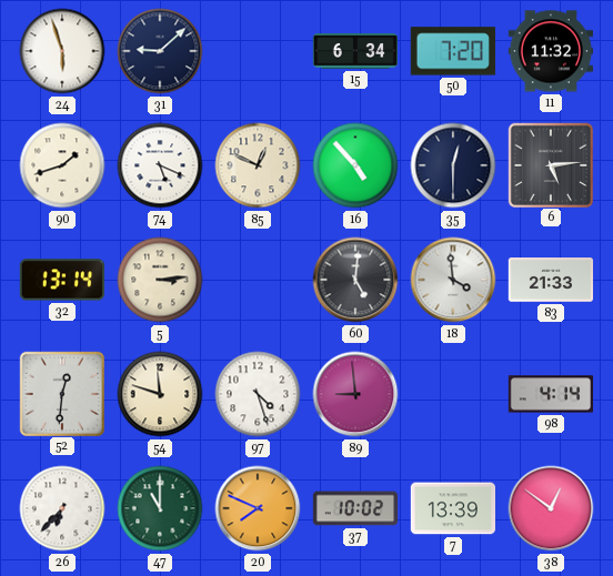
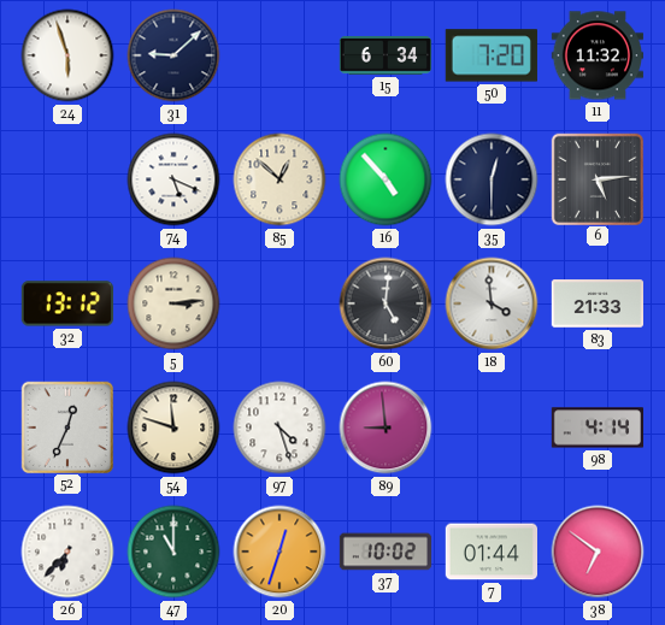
90: 1:42 -> none
85: 12:49 -> 12:52
32: 13:14 -> 13:12
52: 12:31 -> 12:34
20: 7:49 -> 12:33
7: 13:39 -> 01:44
38: 12:51 -> 6:51
